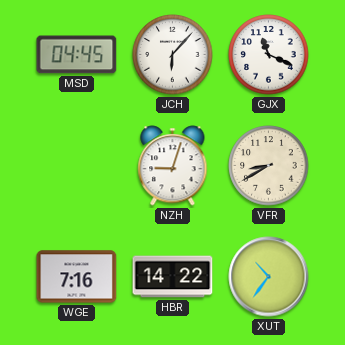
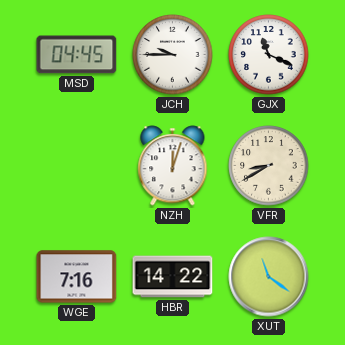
JCH: 6:07 -> 9:45
NZH: 9:03 -> 12:03
XUT: 10:36 -> 11:21
